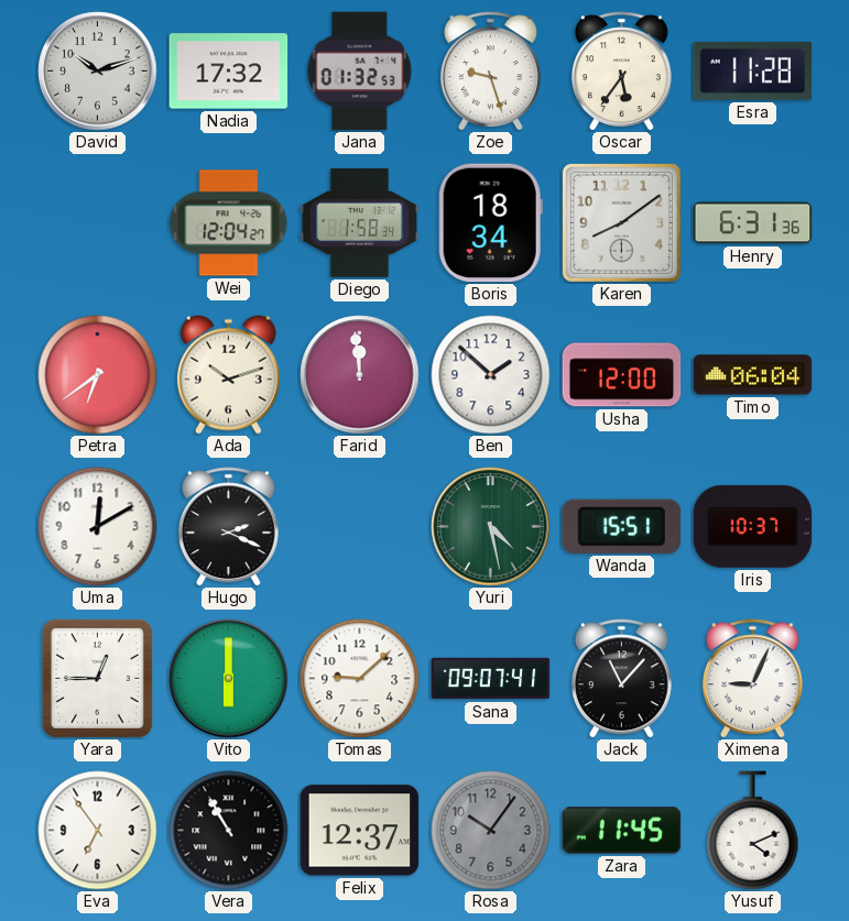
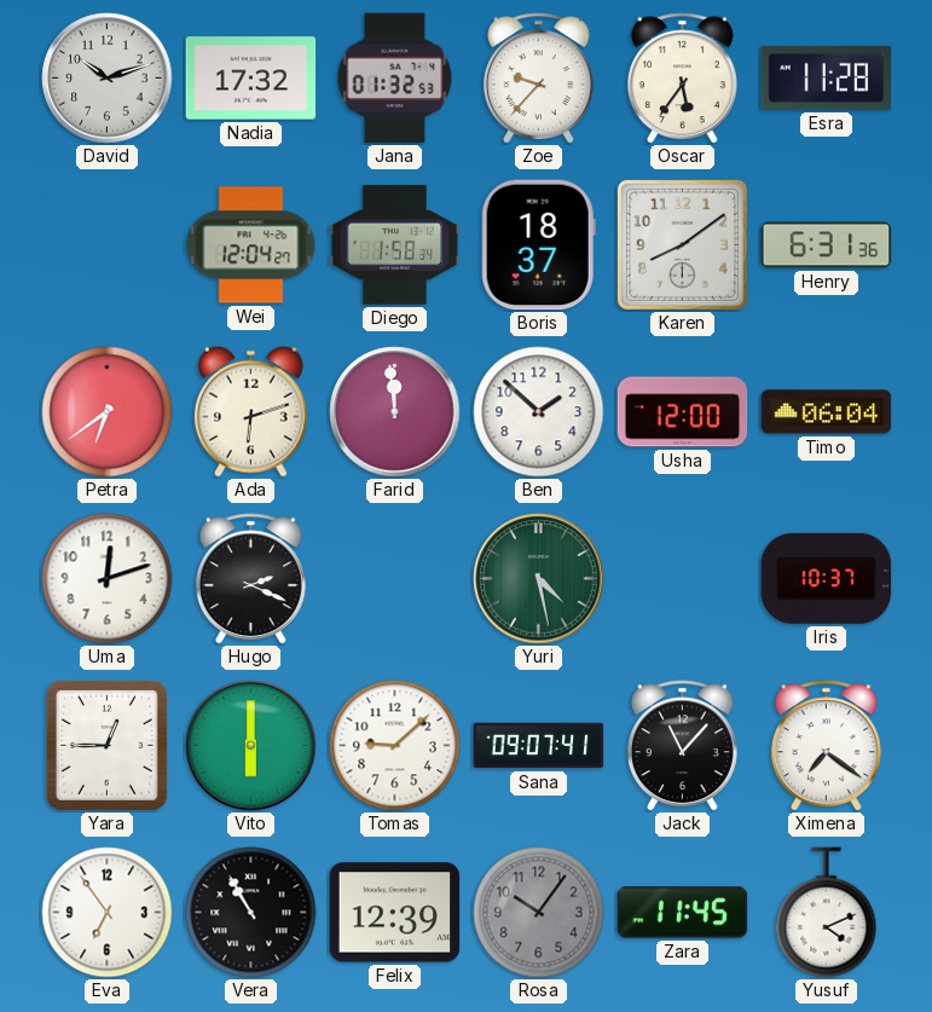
Zoe: 9:27 -> 9:37
Boris: 18:34 -> 18:37
Ada: 10:12 -> 6:12
Uma: 12:10 -> 12:12
Wanda: 15:51 -> none
Ximena: 9:04 -> 7:21
Felix: 12:37 -> 12:39
